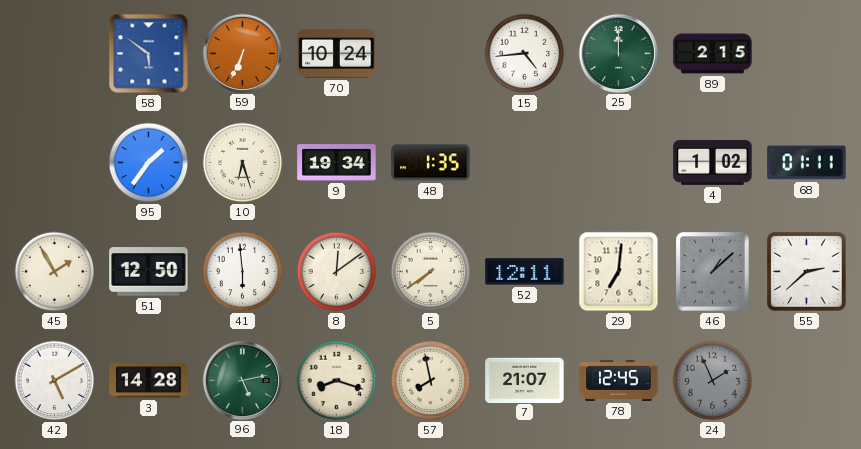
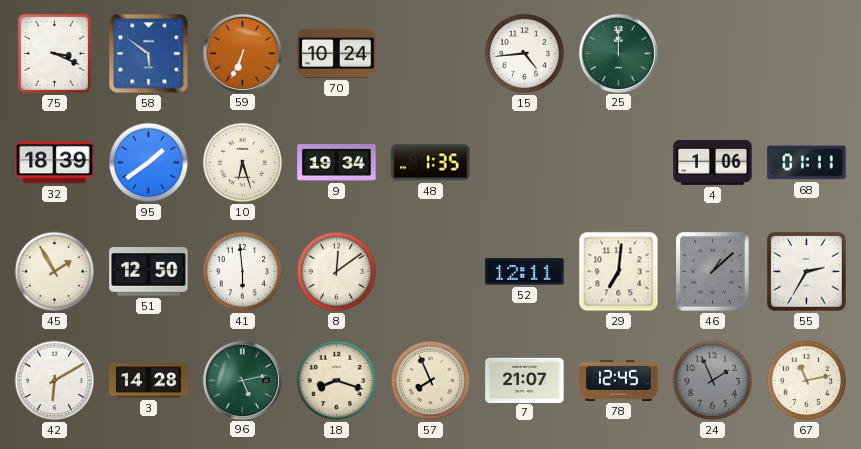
75: none -> 3:19
89: 2:15 -> none
32: none -> 18:39
95: 1:36 -> 1:39
4: 1:02 -> 1:06
5: 7:39 -> none
55: 2:38 -> 2:35
42: 5:10 -> 6:10
57: 7:58 -> 7:56
67: none -> 11:13
